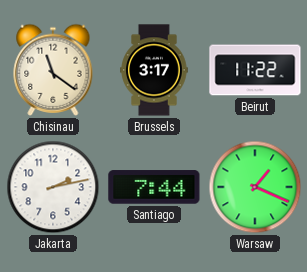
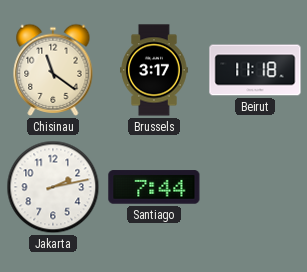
Beirut: 11:22 -> 11:18
Warsaw: 1:19 -> none
